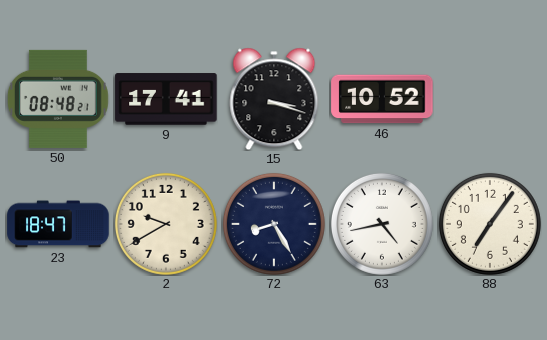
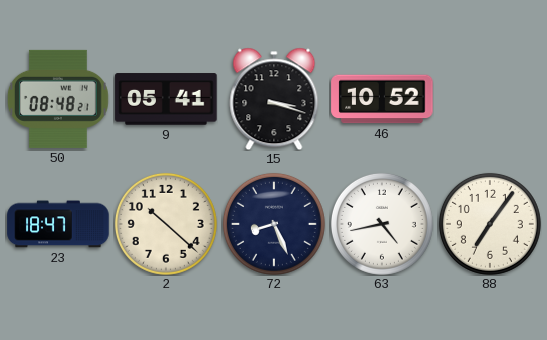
9: 17:41 -> 05:41
2: 9:40 -> 10:22
72: 8:25 -> 8:26
